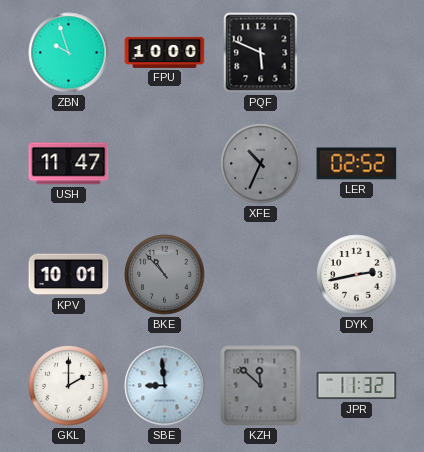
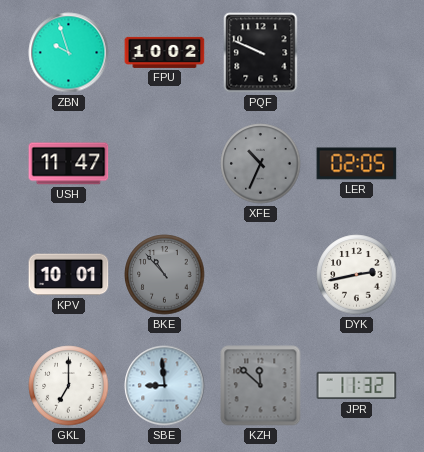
FPU: 10:00 -> 10:02
PQF: 5:49 -> 9:49
LER: 02:52 -> 02:05
GKL: 2:00 -> 7:00
